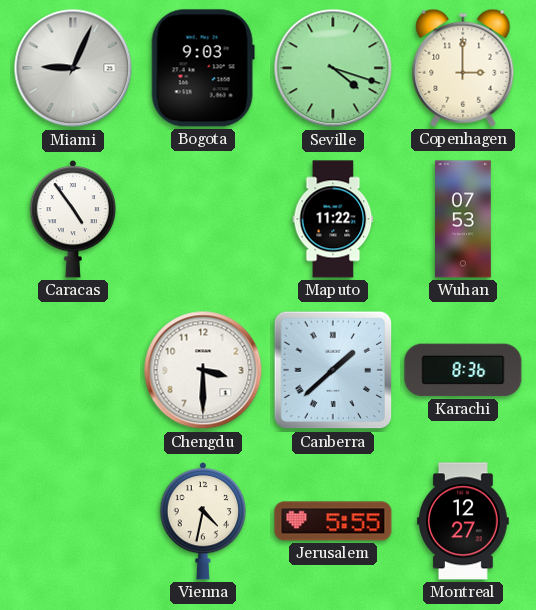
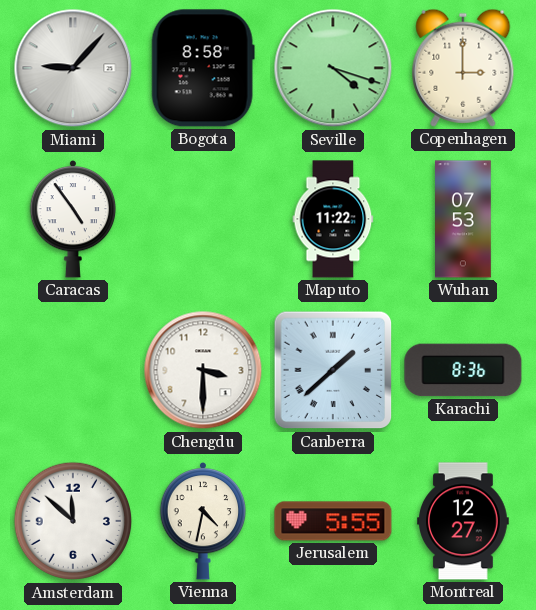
Miami: 9:04 -> 9:07
Bogota: 9:03 -> 8:58
Amsterdam: none -> 11:52
